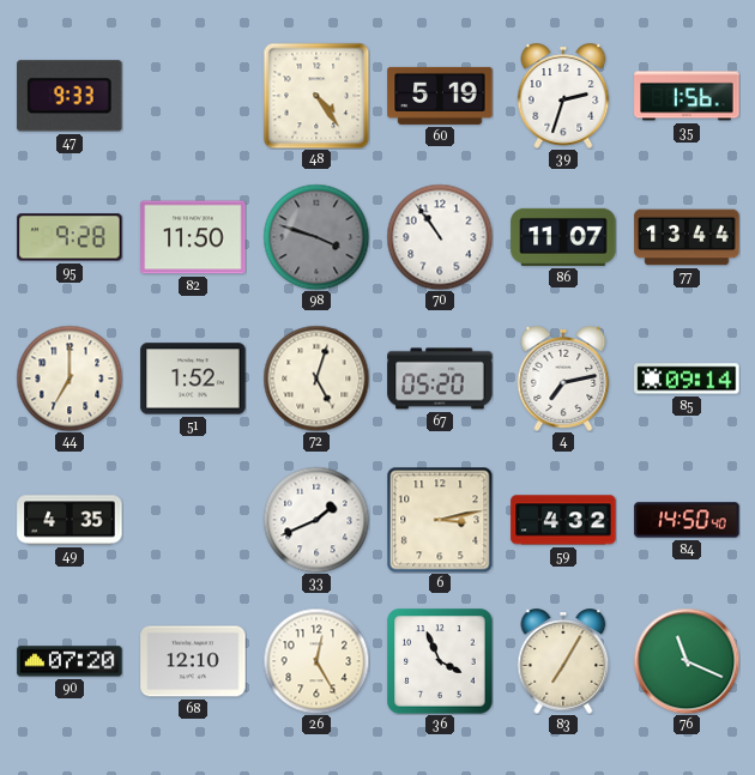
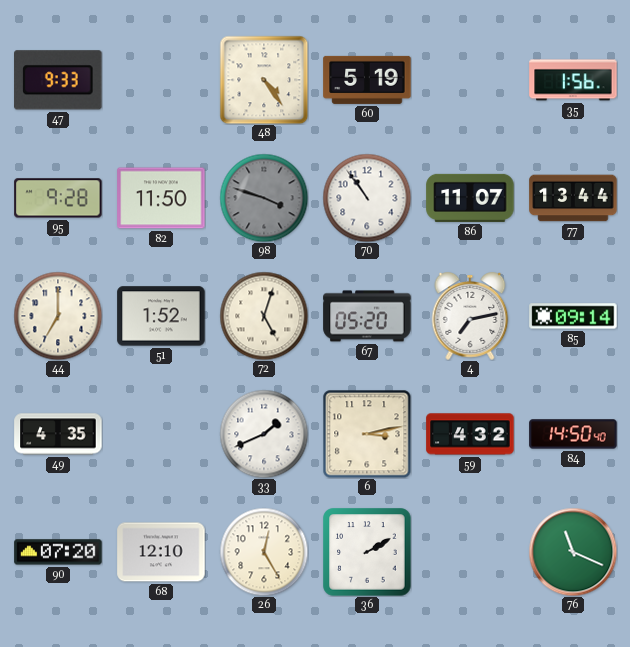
39: 2:33 -> none
36: 3:56 -> 2:10
83: 7:05 -> none
